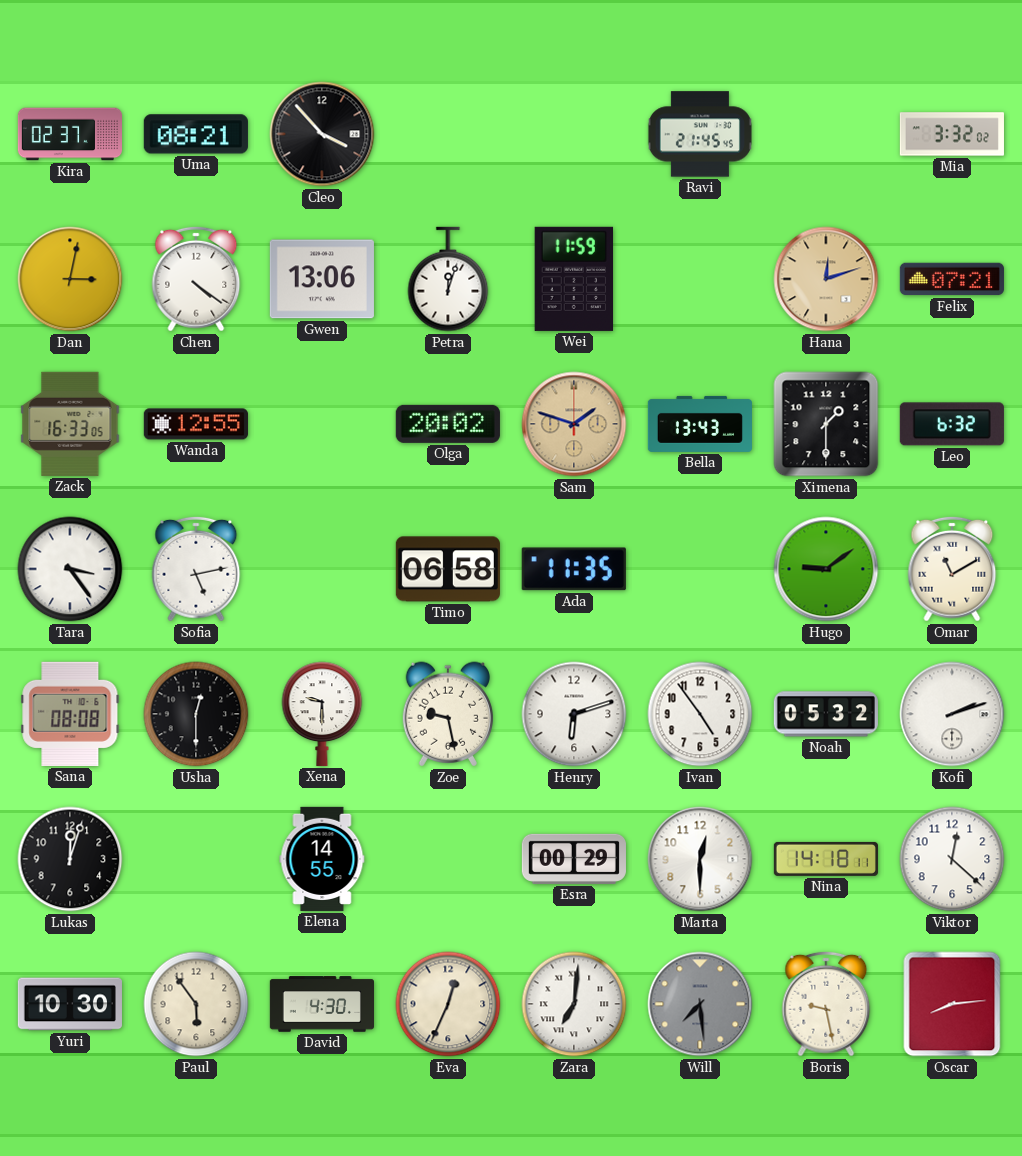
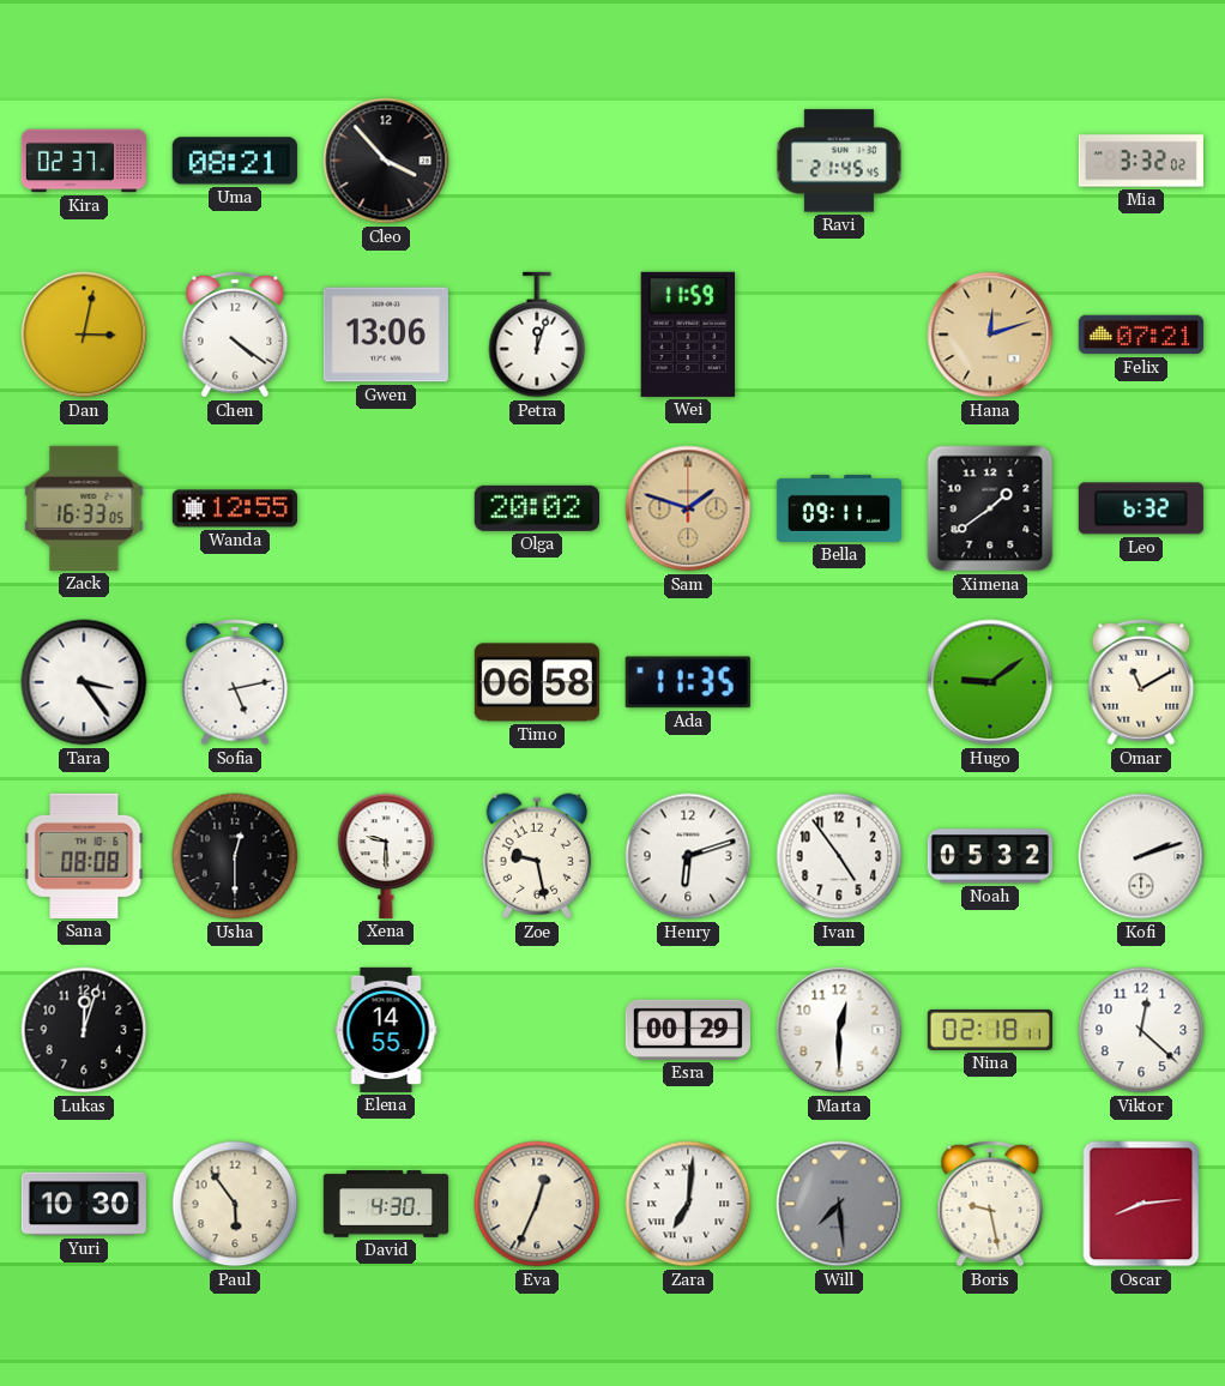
Bella: 13:43 -> 09:11
Ximena: 1:30 -> 1:39
Nina: 14:18 -> 02:18
